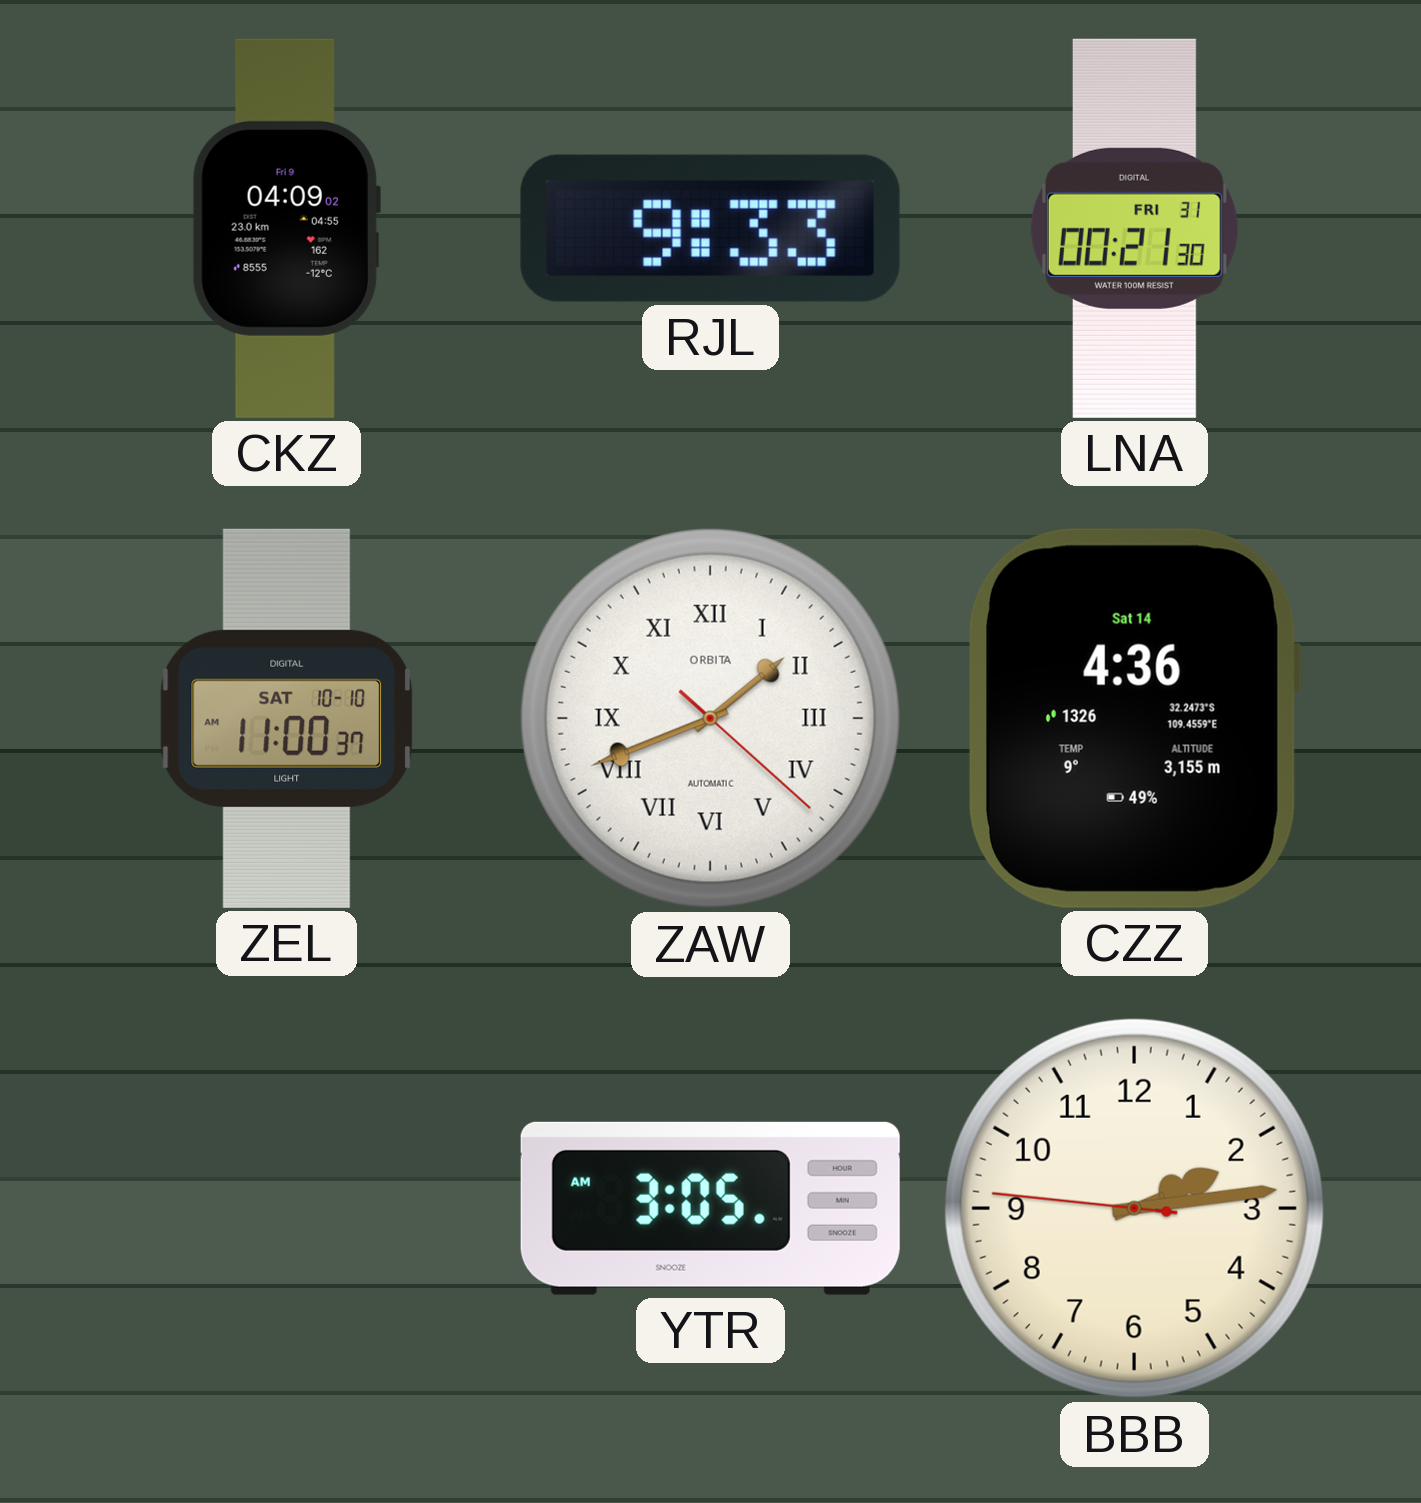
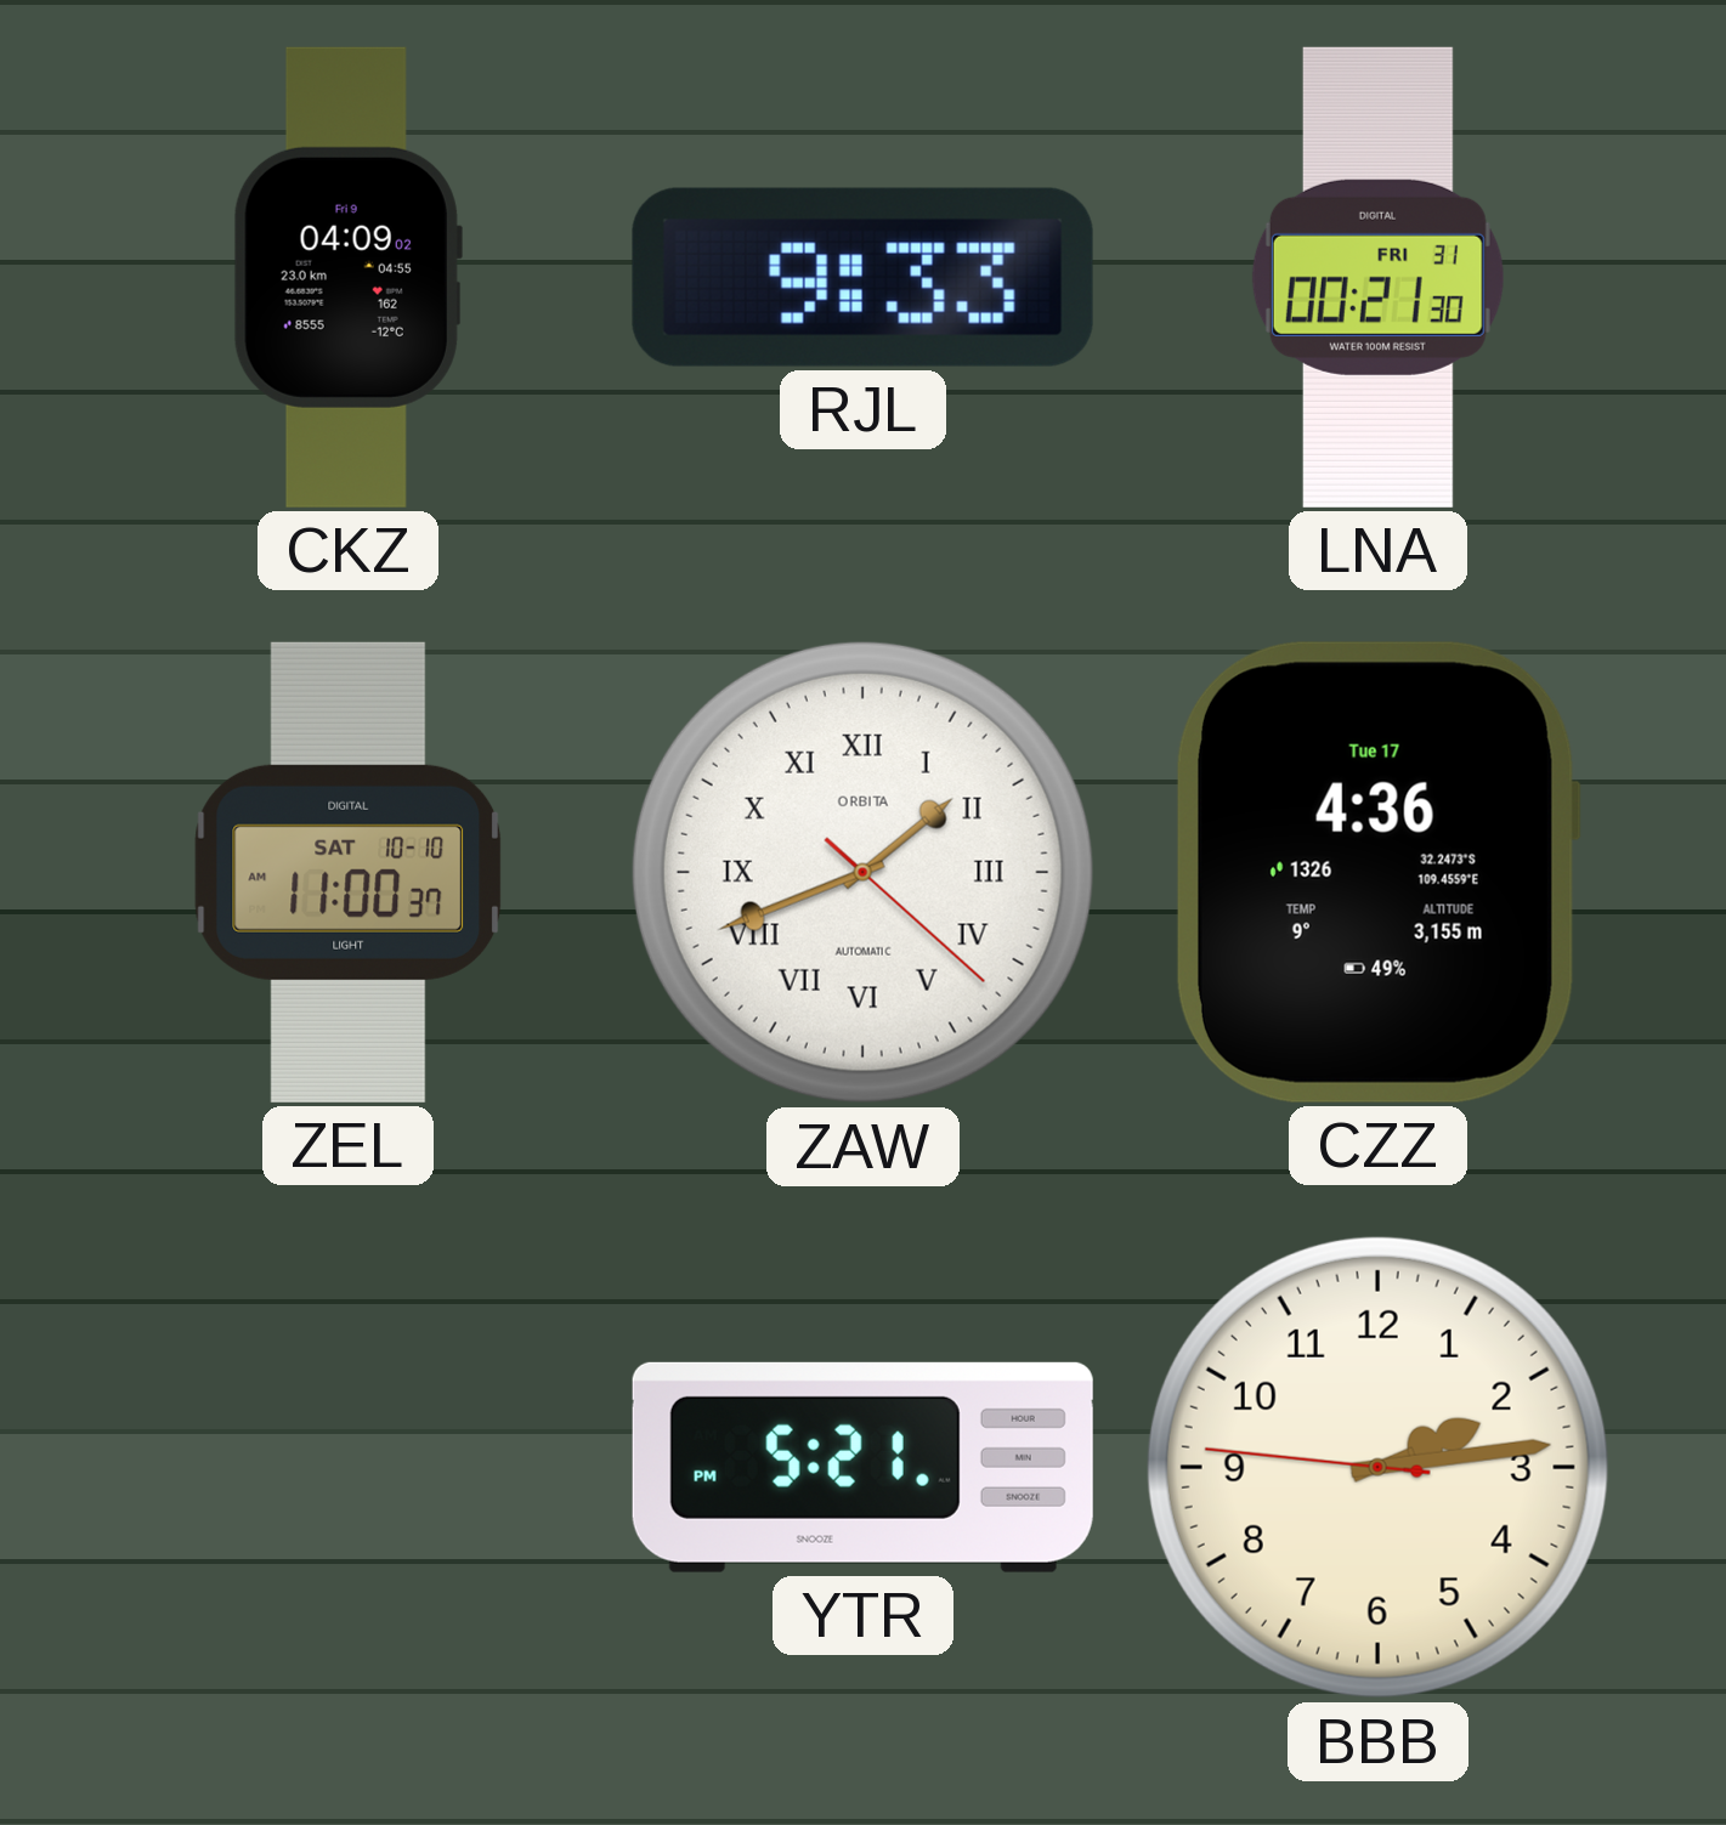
CZZ date: Sat 14 -> Tue 17
YTR: 3:05 -> 5:21
